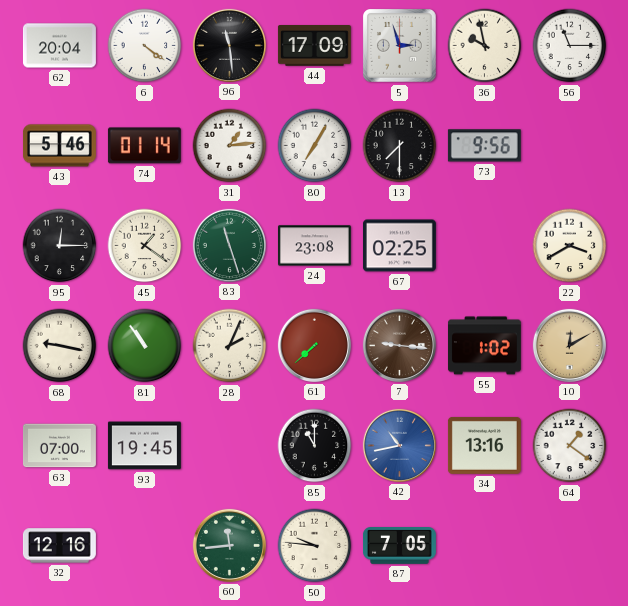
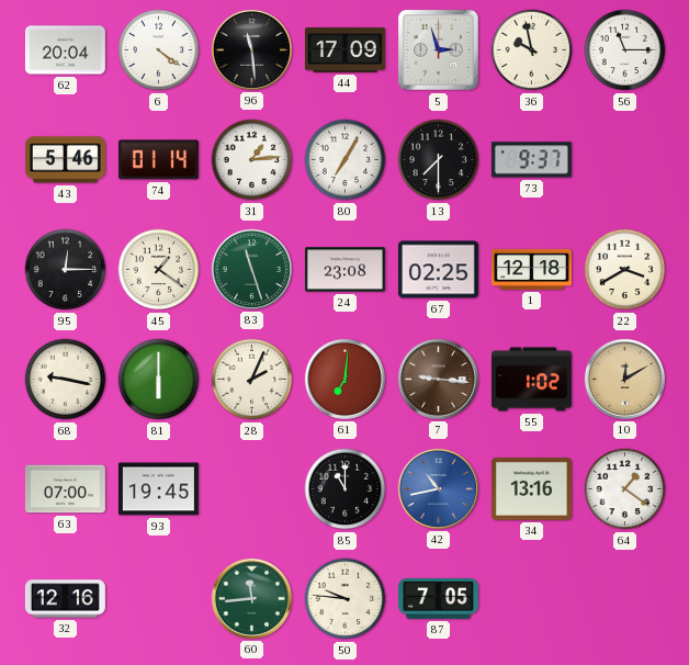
73: 9:56 -> 9:37
1: none -> 12:18
81: 10:54 -> 6:00
61: 7:38 -> 7:01
